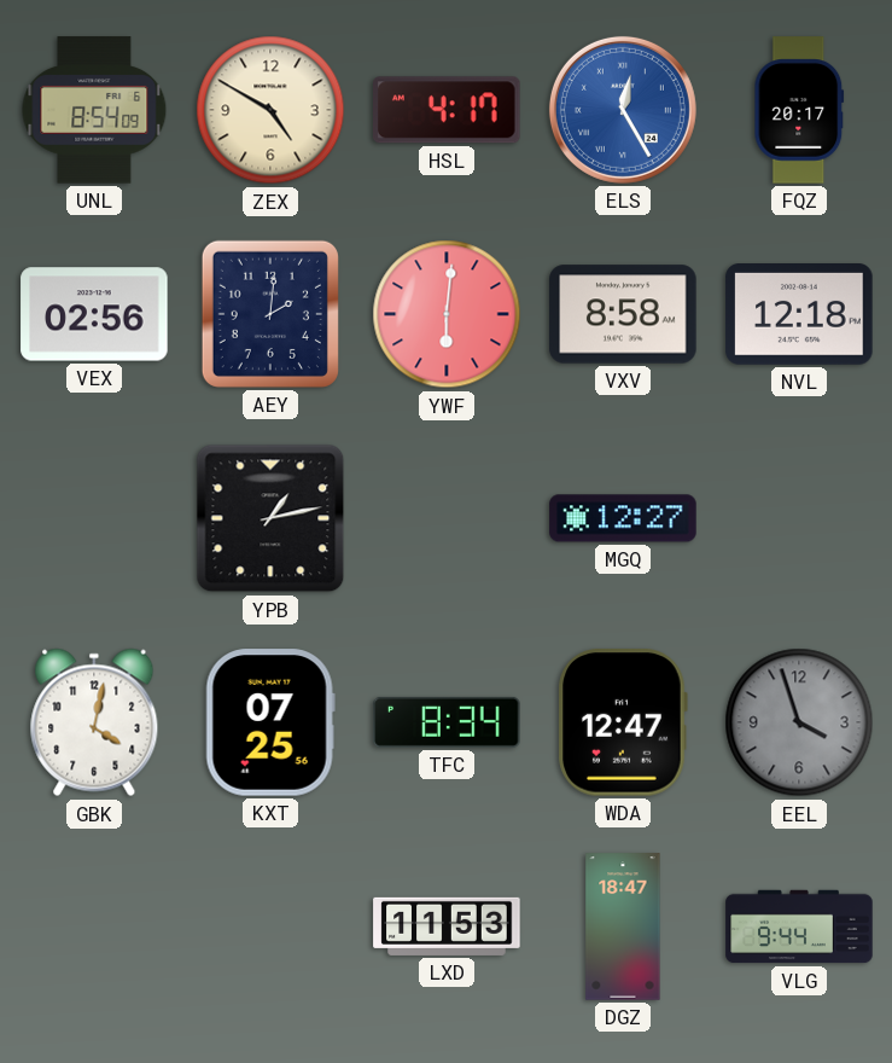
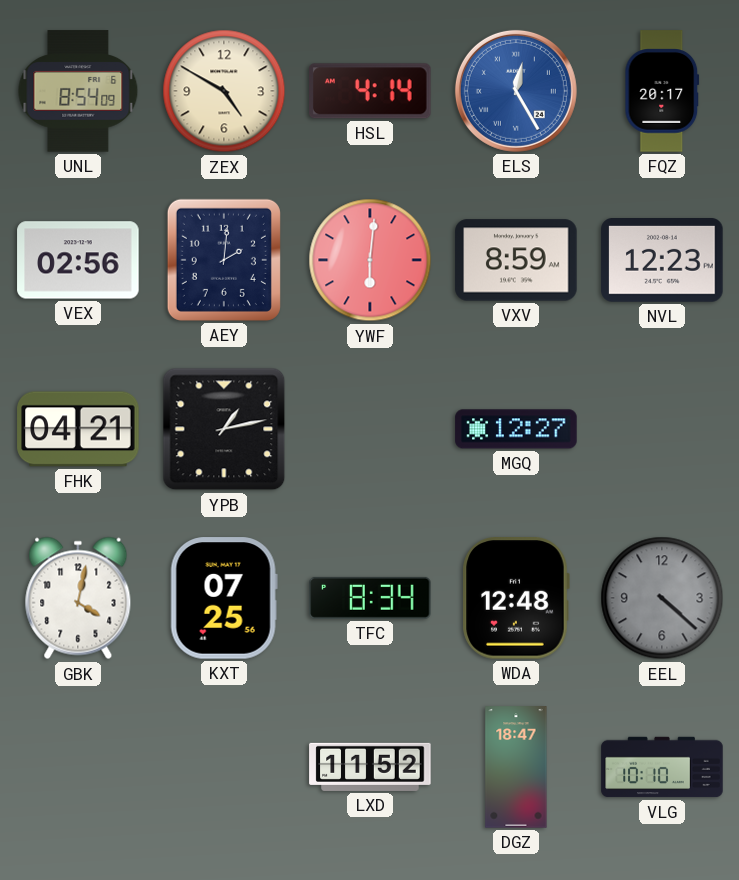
HSL: 4:17 -> 4:14
VXV: 8:58 -> 8:59
NVL: 12:18 -> 12:23
FHK: none -> 04:21
WDA: 12:47 -> 12:48
EEL: 3:57 -> 4:22
LXD: 11:53 -> 11:52
VLG: 9:44 -> 10:10
